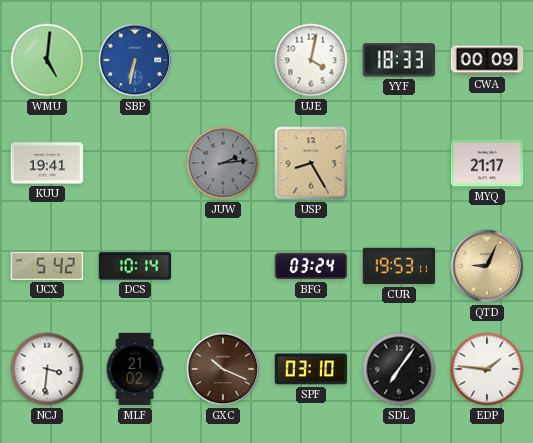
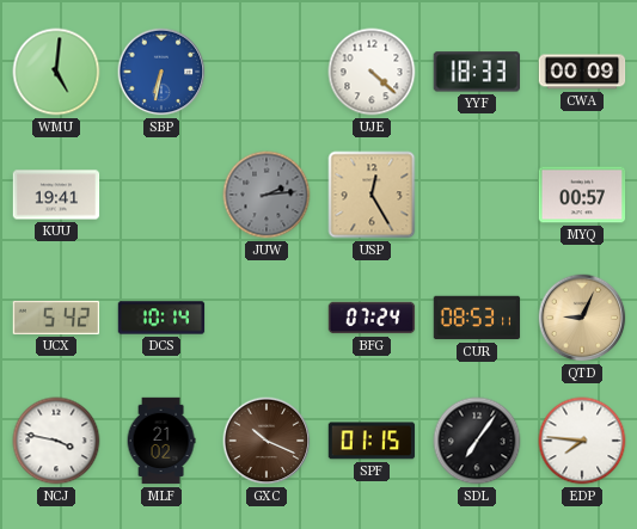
UJE: 4:02 -> 4:22
USP: 8:25 -> 12:25
MYQ: 21:17 -> 00:57
BFG: 03:24 -> 07:24
CUR: 19:53 -> 08:53
NCJ: 3:31 -> 3:47
SPF: 03:10 -> 01:15
EDP: 1:46 -> 7:46
